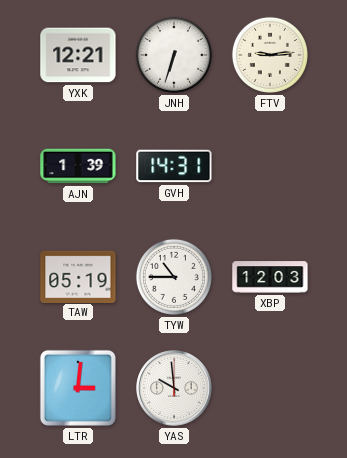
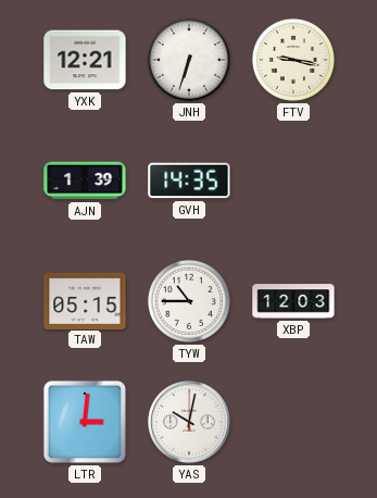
FTV: 9:14 -> 9:17
GVH: 14:31 -> 14:35
TAW: 05:19 -> 05:15
YAS: 9:59 -> 10:02
